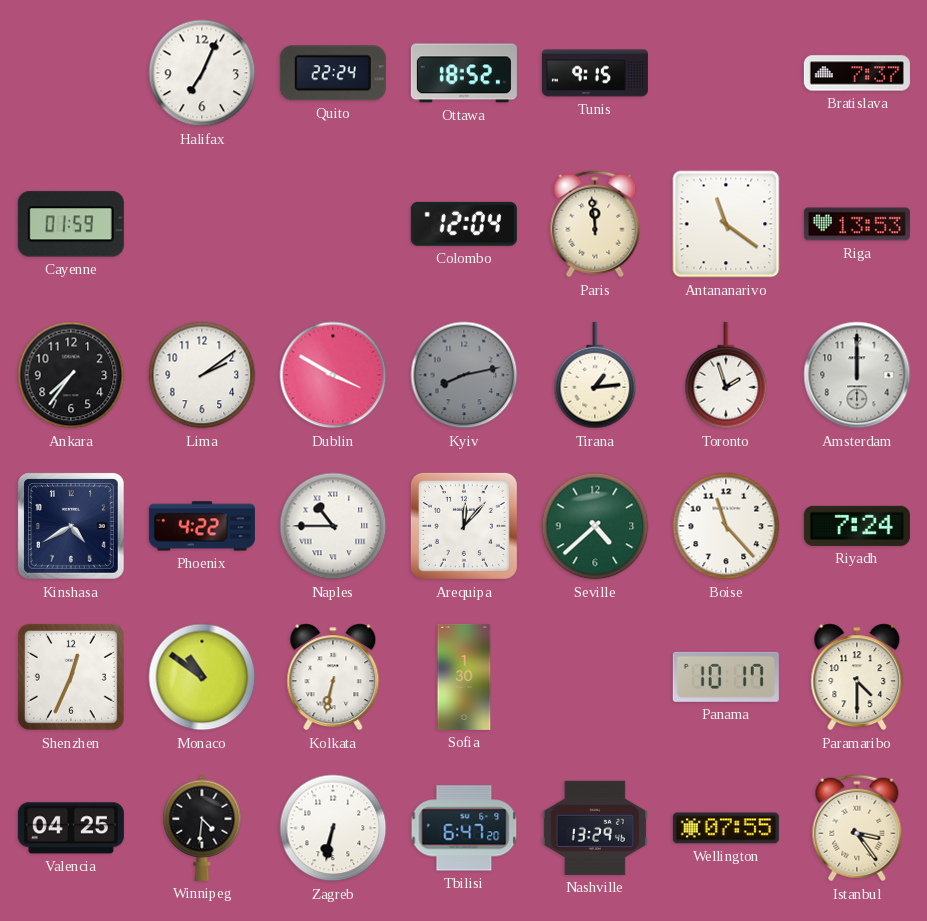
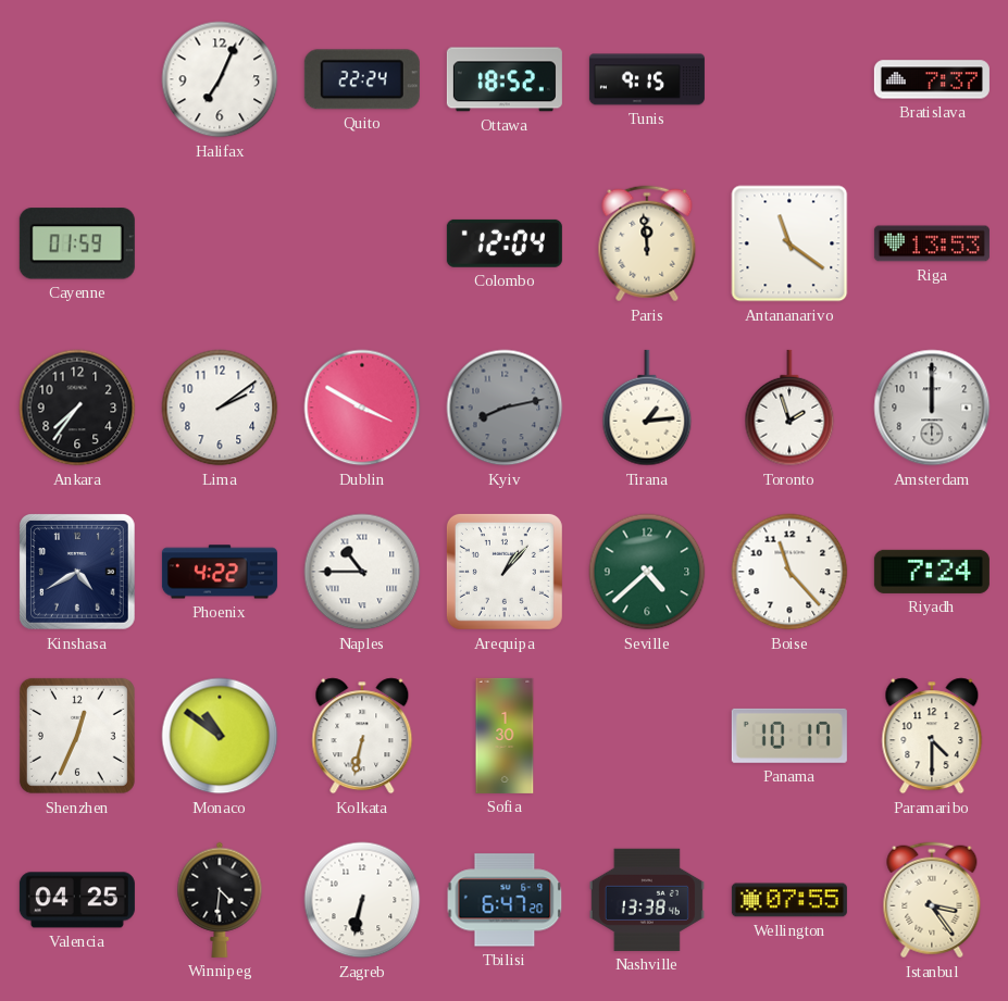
Arequipa: 12:07 -> 1:07
Nashville: 13:29 -> 13:38
